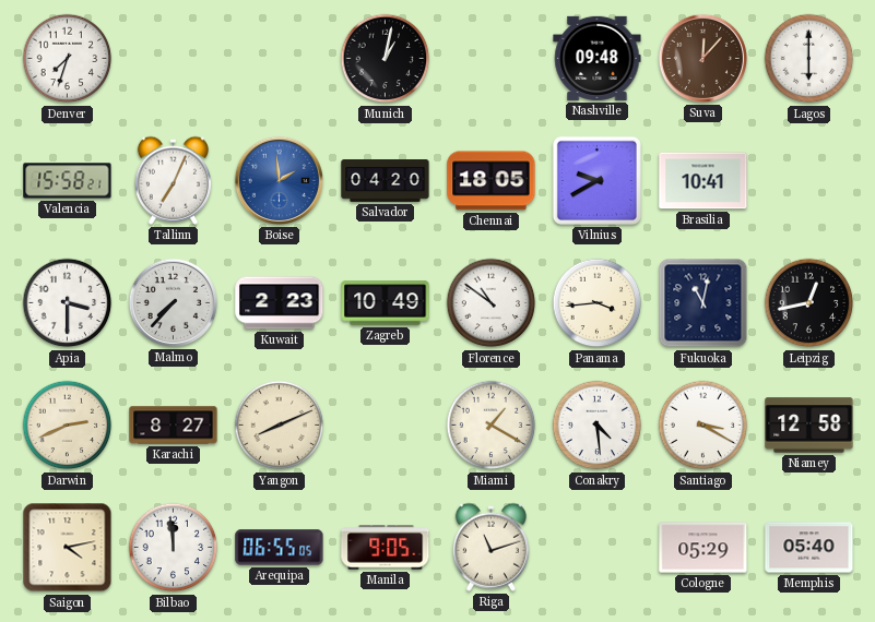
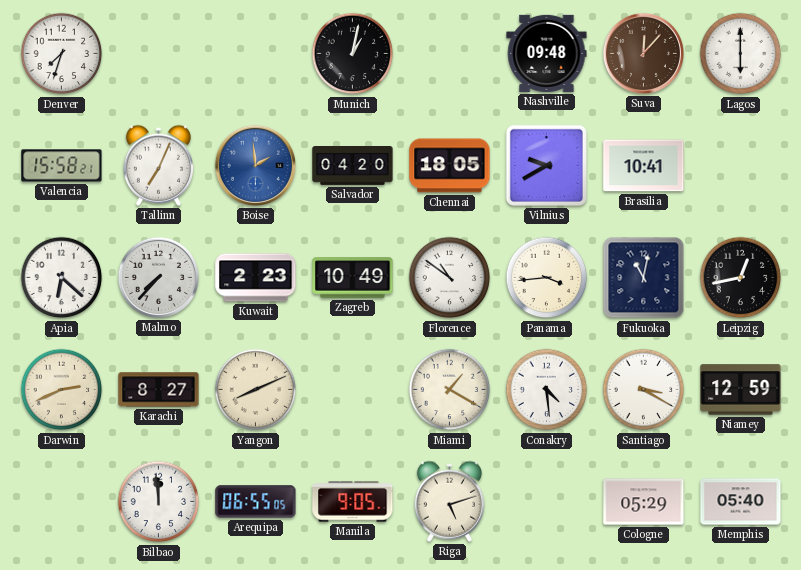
Apia: 3:30 -> 6:22
Niamey: 12:58 -> 12:59
Saigon: 4:13 -> none
Riga: 11:12 -> 5:12
